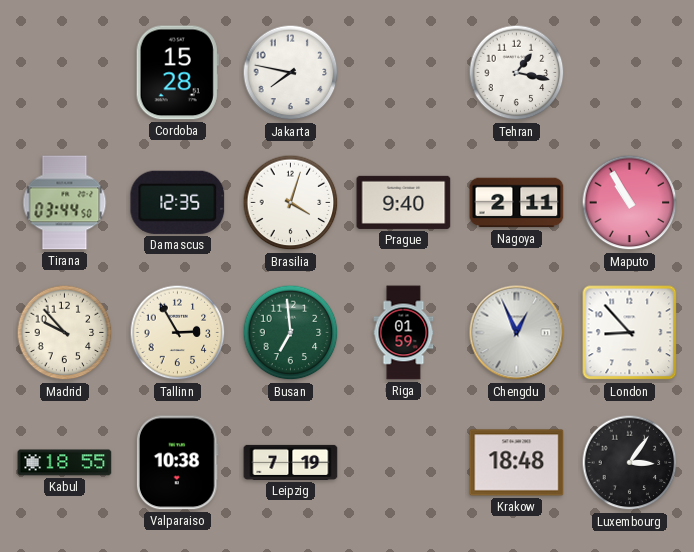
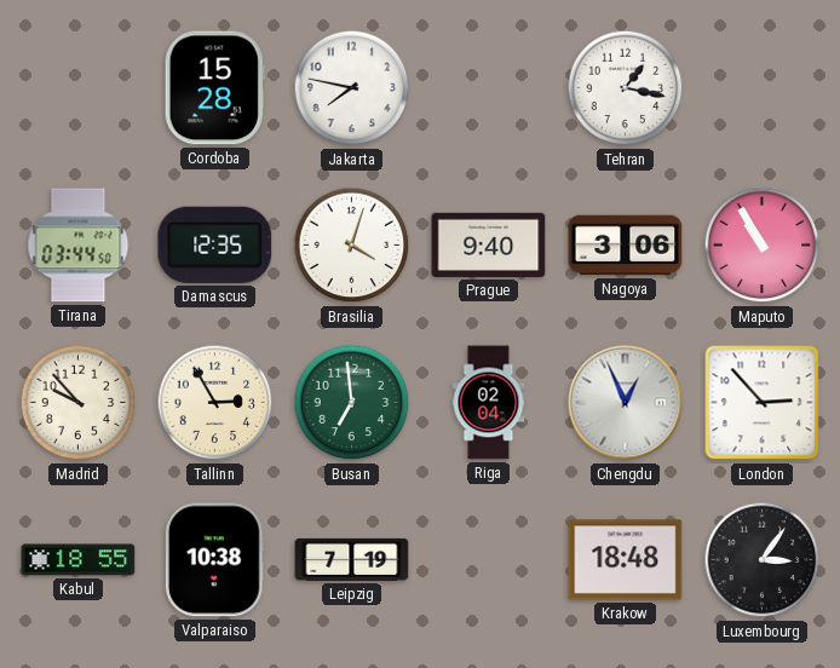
Nagoya: 2:11 -> 3:06
Riga: 01:59 -> 02:04
London: 8:53 -> 2:53
